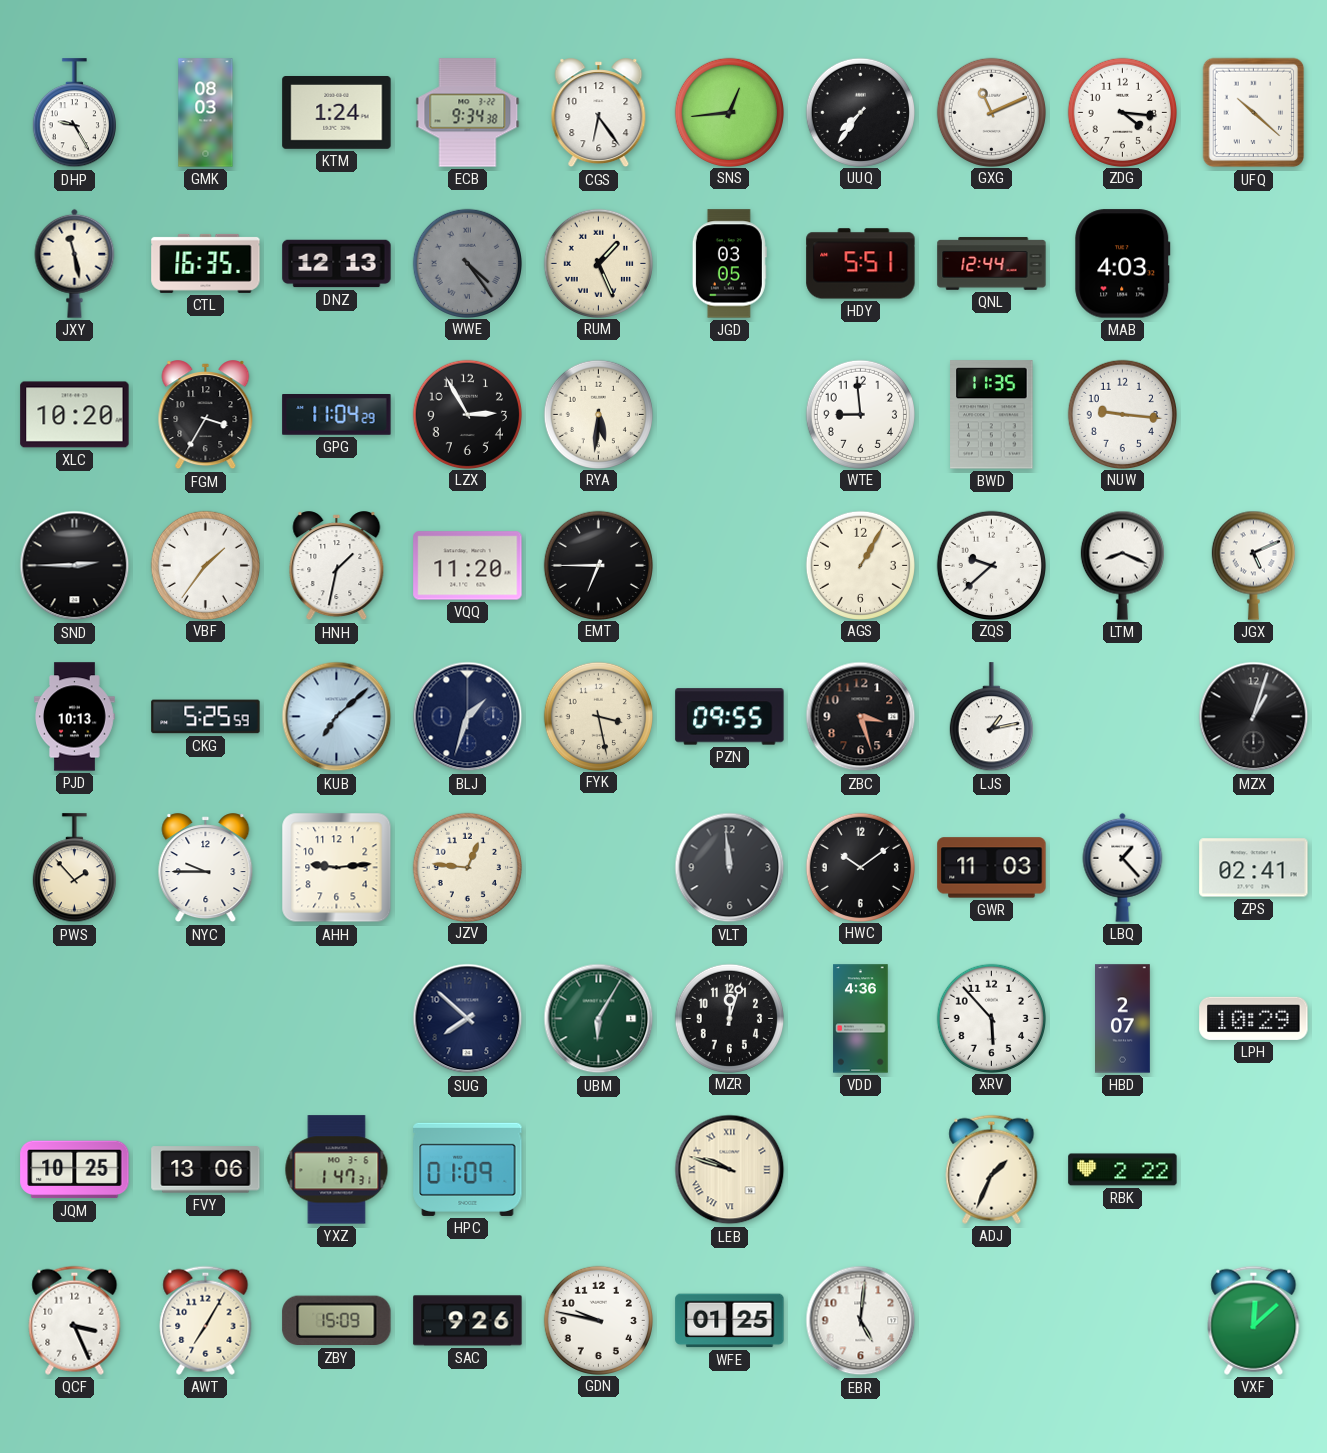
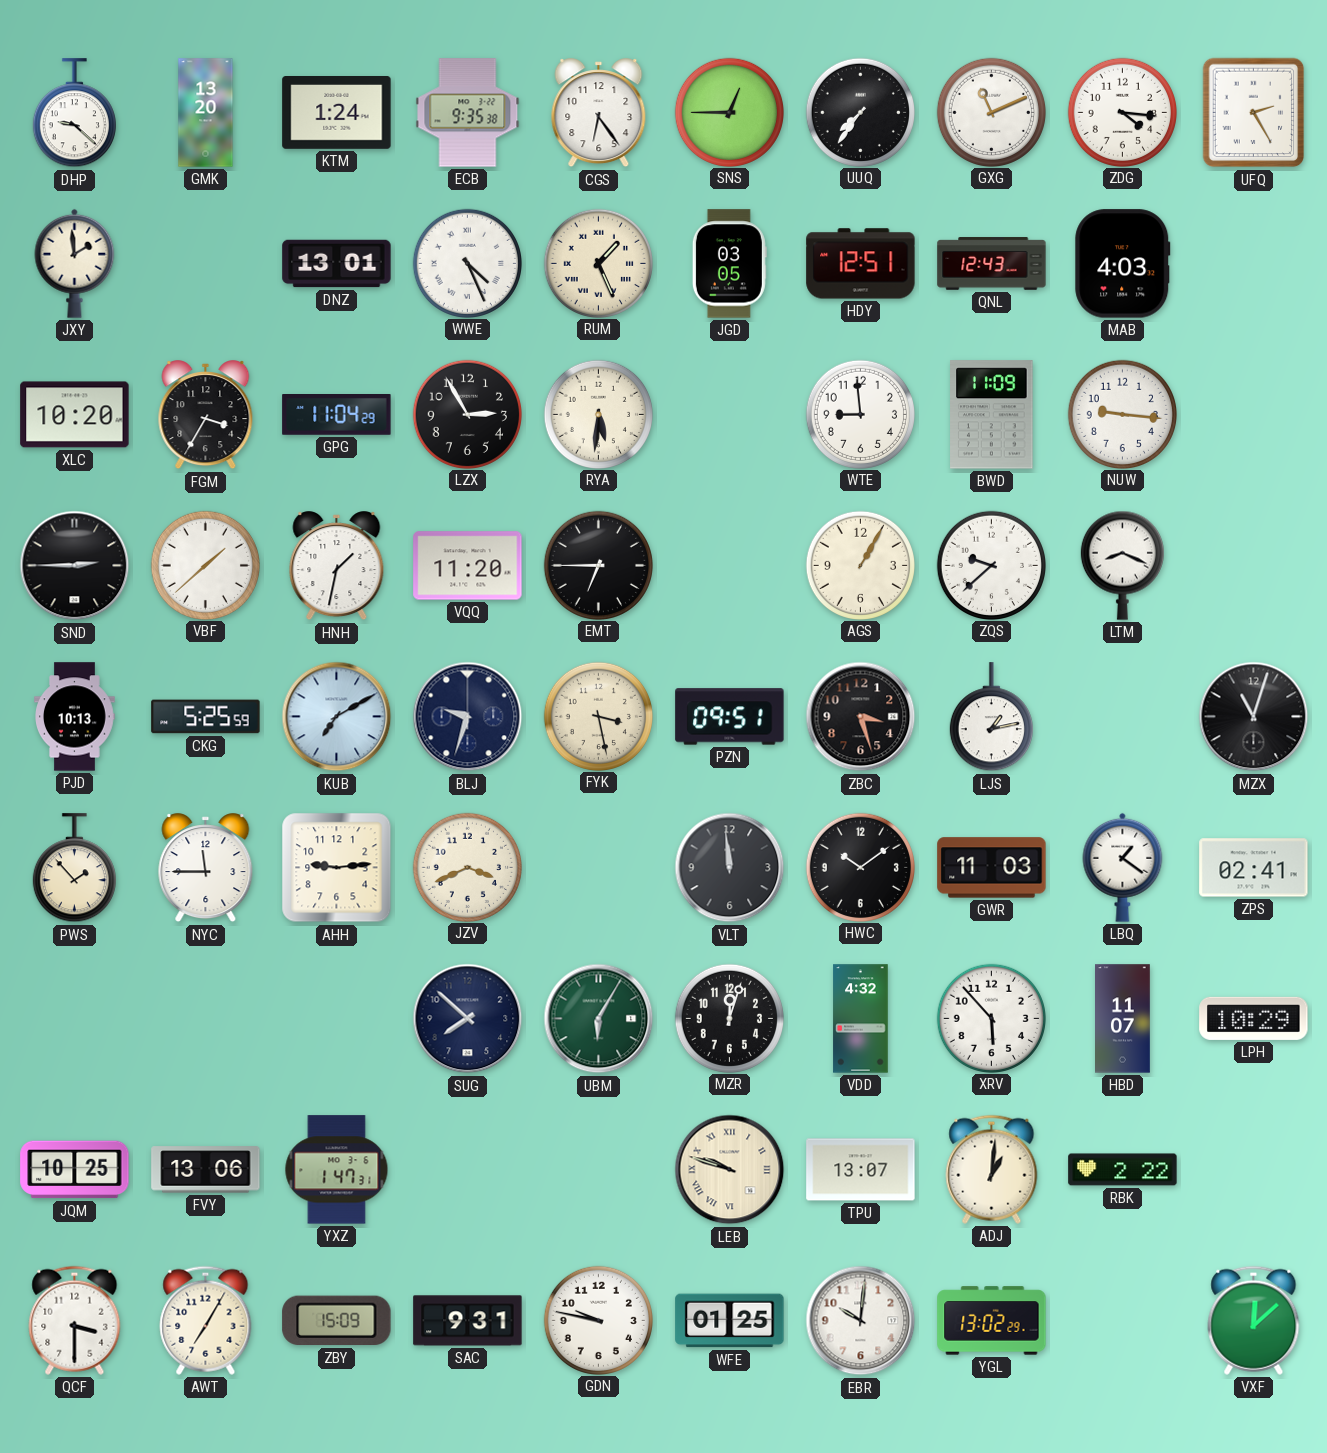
DHP: 9:25 -> 9:22
GMK: 08:03 -> 13:20
ECB: 9:34 -> 9:35
SNS: 12:44 -> 12:45
UFQ: 10:22 -> 2:25
JXY: 11:28 -> 1:59
CTL: 16:35 -> none
DNZ: 12:13 -> 13:01
WWE: 4:24 -> 4:26
WWE dial: grey -> white
HDY: 5:51 -> 12:51
QNL: 12:44 -> 12:43
BWD: 11:35 -> 11:09
VBF: 1:36 -> 1:38
JGX: 5:11 -> none
KUB: 7:08 -> 7:10
BLJ: 1:33 -> 9:33
PZN: 09:55 -> 09:51
MZX: 1:03 -> 11:03
NYC: 9:45 -> 11:45
JZV: 12:46 -> 3:41
LBQ: 1:23 -> 1:21
VDD: 4:36 -> 4:32
HBD: 2:07 -> 11:07
HPC: 01:09 -> none
TPU: none -> 13:07
ADJ: 1:34 -> 1:01
QCF: 3:26 -> 3:30
SAC: 9:26 -> 9:31
EBR: 5:01 -> 10:01
YGL: none -> 13:02
